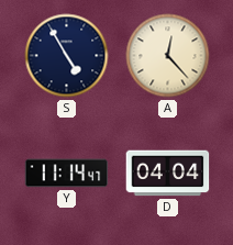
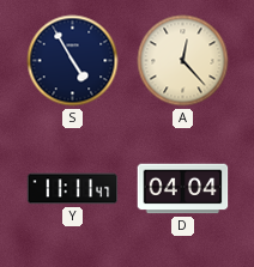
Y: 11:14 -> 11:11
